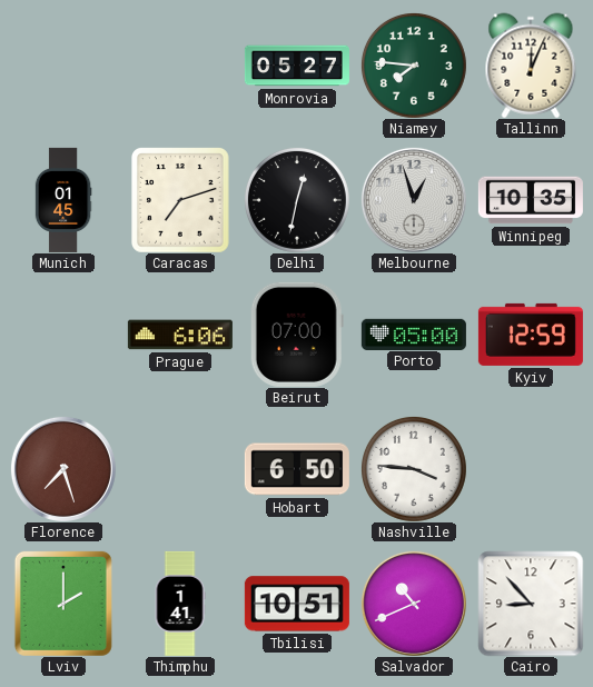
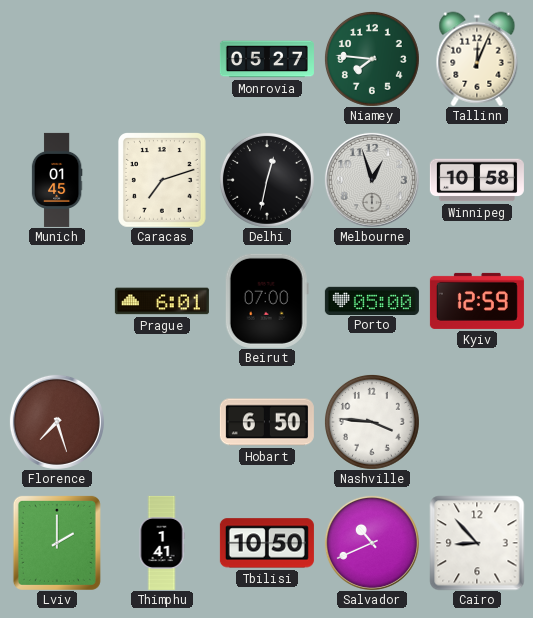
Winnipeg: 10:35 -> 10:58
Prague: 6:06 -> 6:01
Tbilisi: 10:51 -> 10:50
